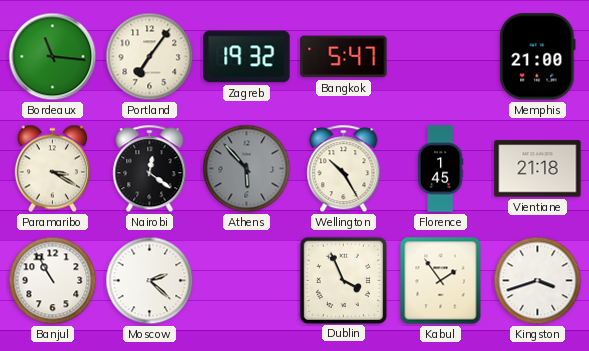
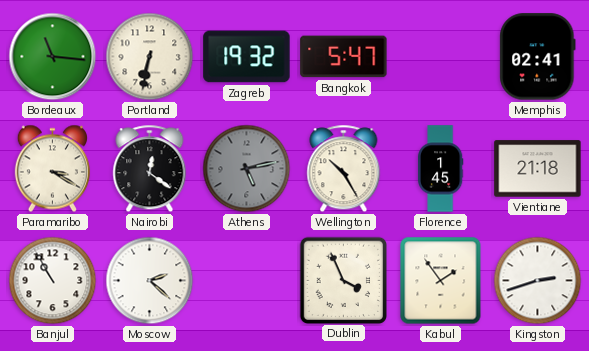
Portland: 7:06 -> 6:32
Memphis: 21:00 -> 02:41
Athens: 5:53 -> 5:13
Kingston: 3:42 -> 2:42
